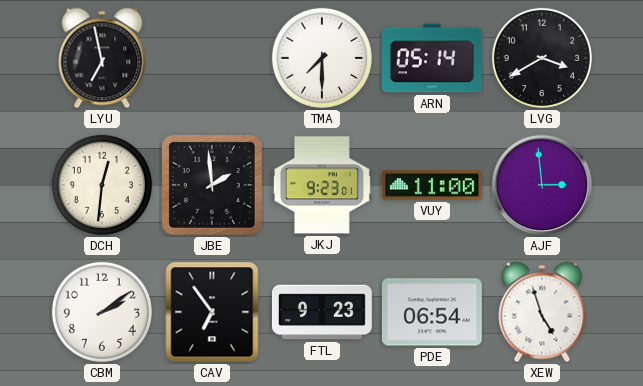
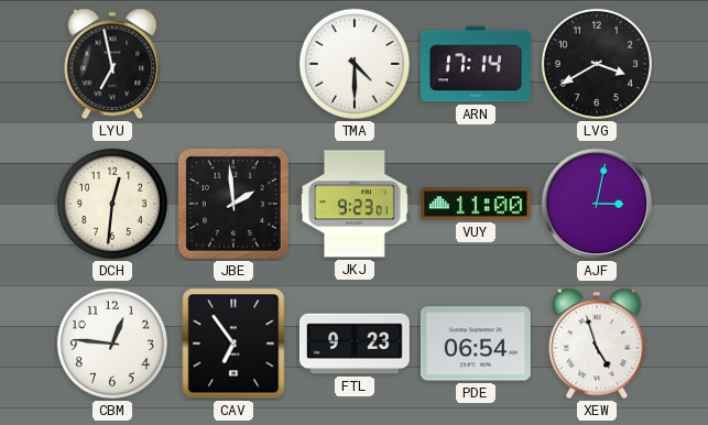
TMA: 7:30 -> 4:30
ARN: 05:14 -> 17:14
AJF: 2:59 -> 3:02
CBM: 2:09 -> 12:46
